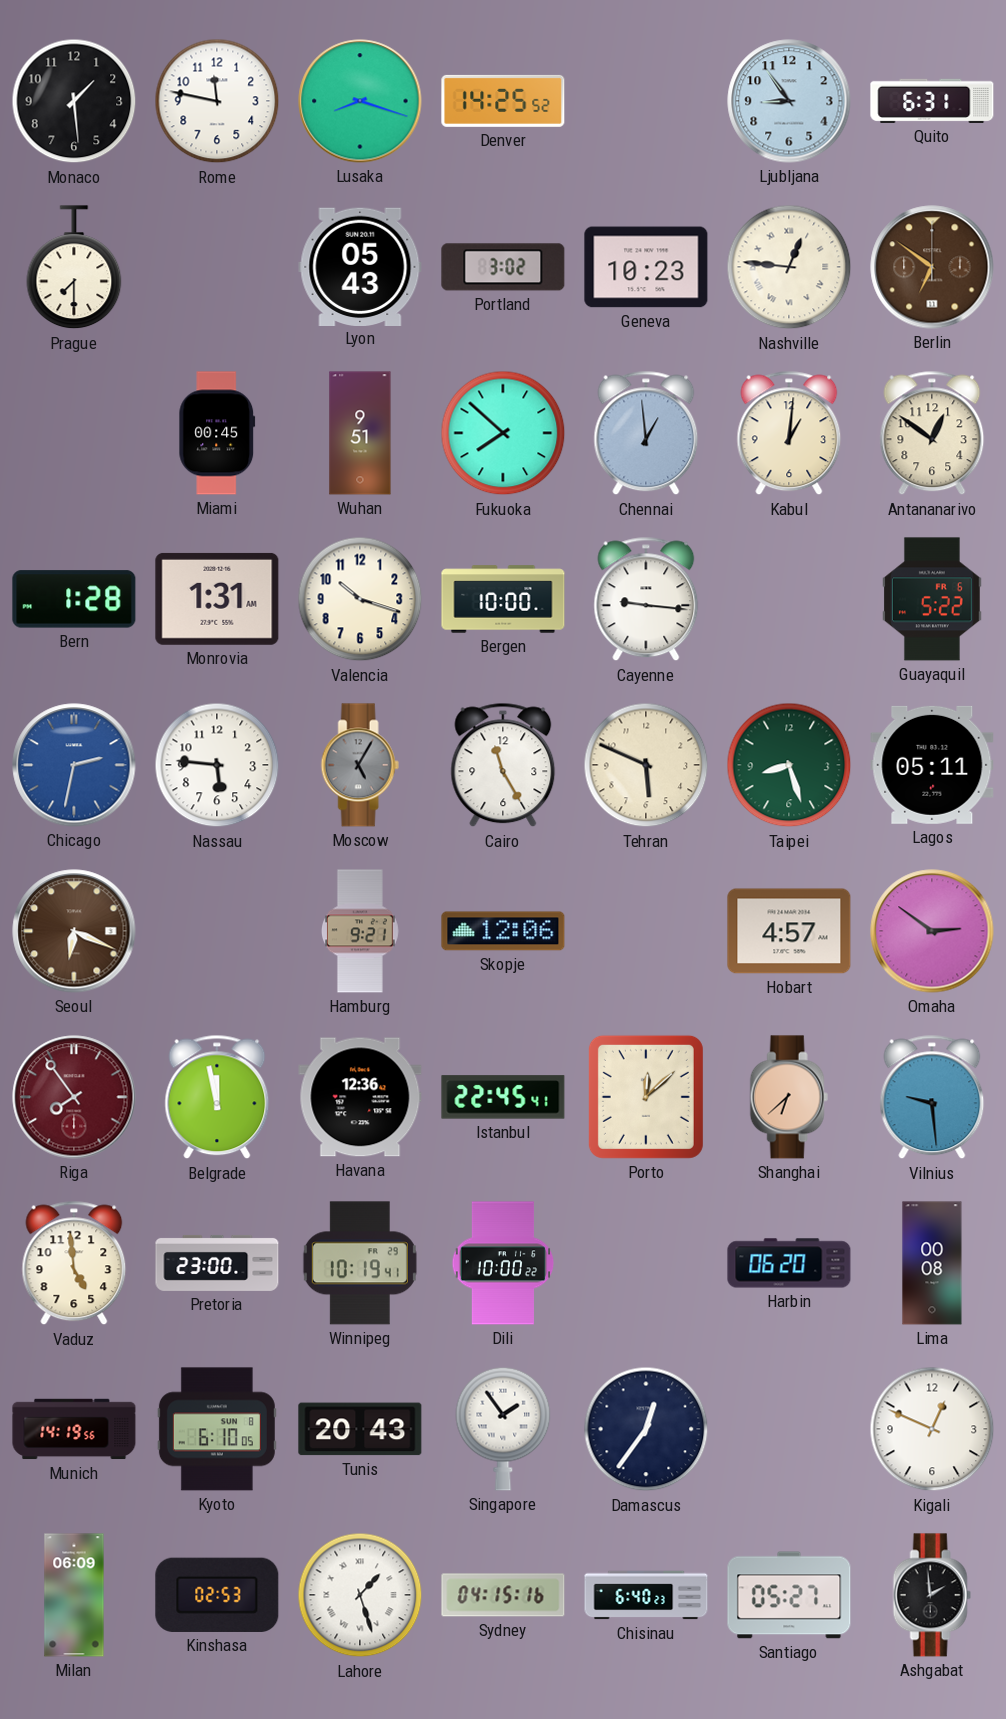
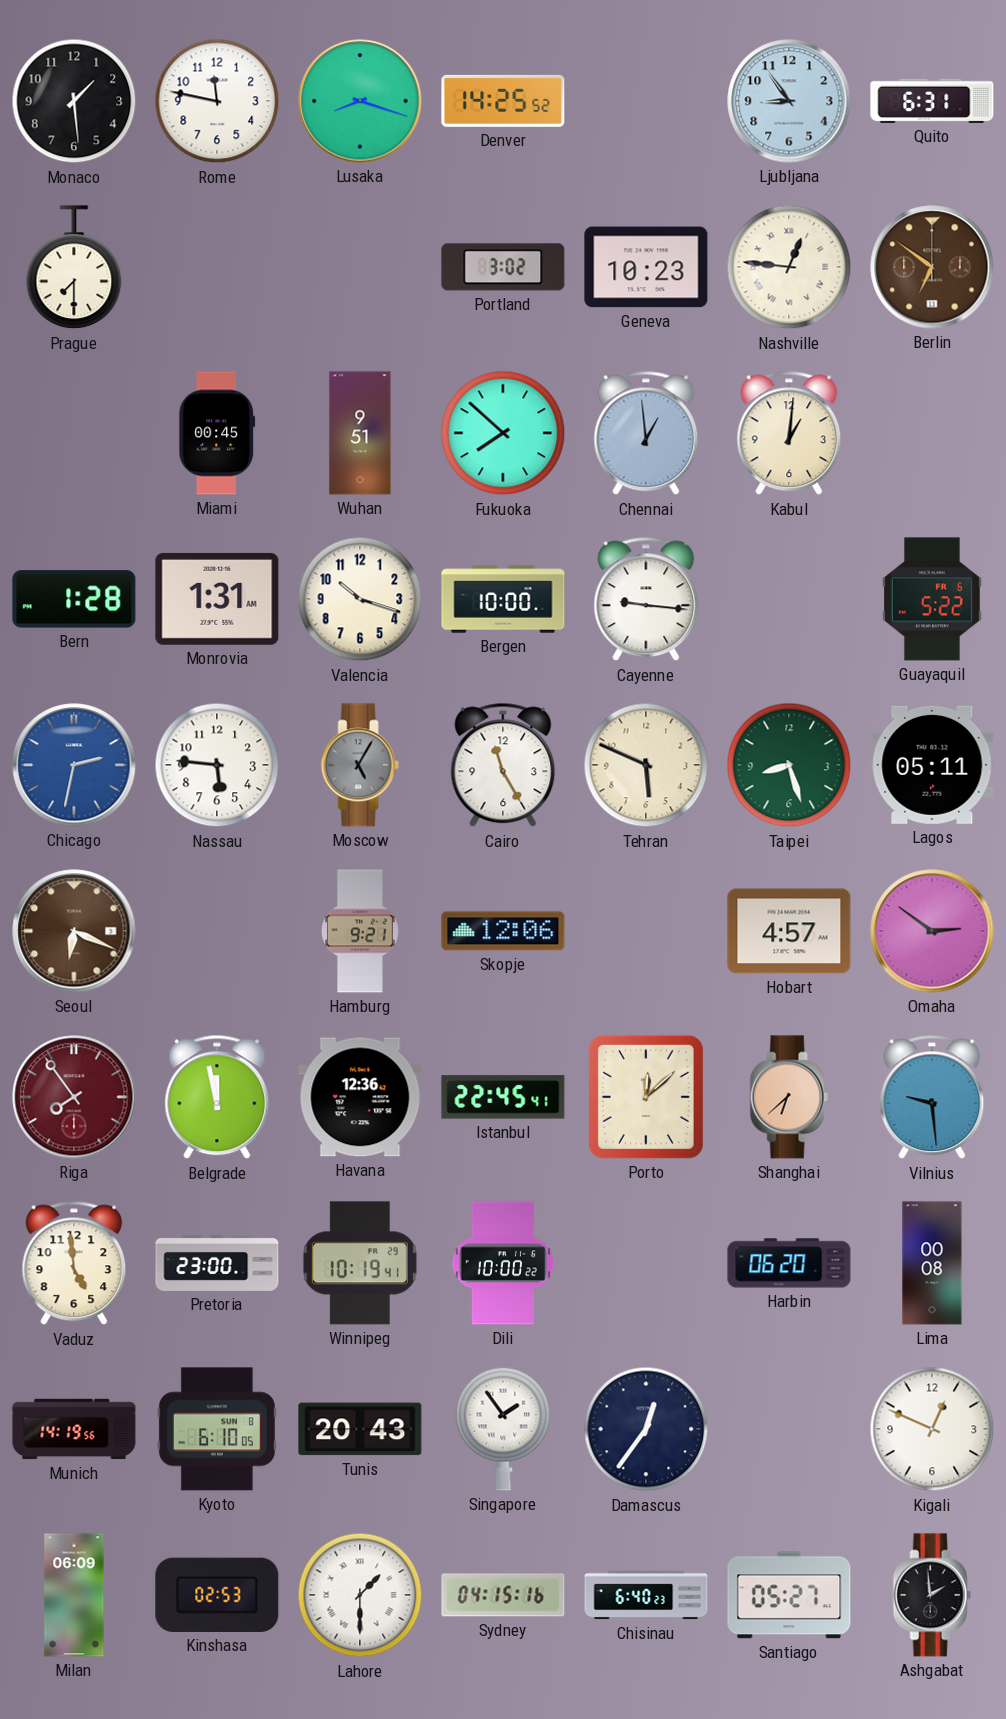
Lyon: 05:43 -> none
Antananarivo: 12:51 -> none
Lahore: 1:27 -> 1:30
